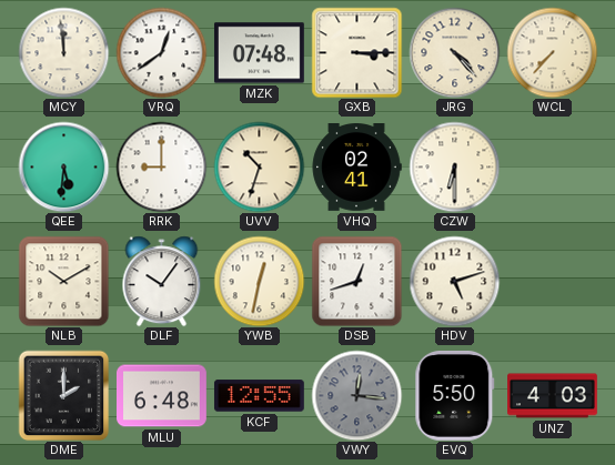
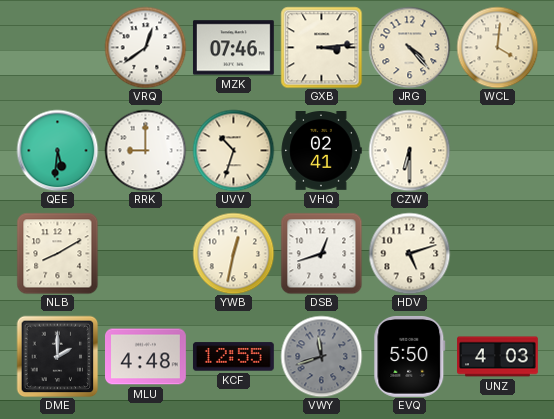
MCY: 11:59 -> none
MZK: 07:48 -> 07:46
GXB: 3:15 -> 3:14
WCL: 7:37 -> 4:01
NLB: 10:10 -> 8:10
DLF: 10:06 -> none
MLU: 6:48 -> 4:48
VWY: 12:16 -> 11:42
